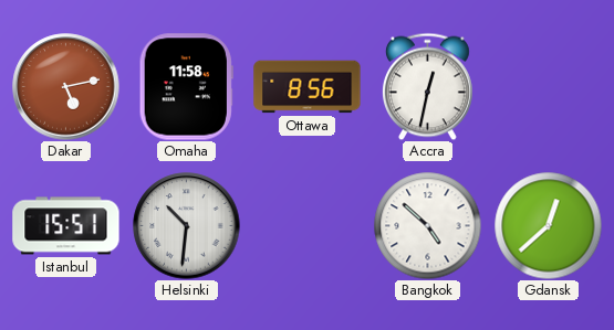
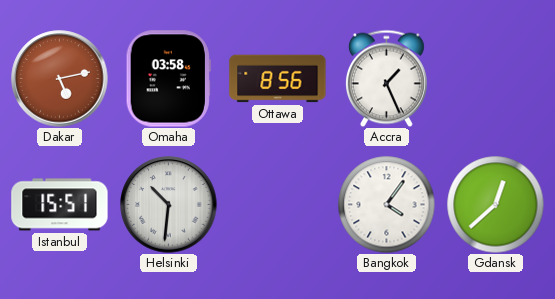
Omaha: 11:58 -> 03:58
Accra: 12:32 -> 1:26
Bangkok: 4:52 -> 4:06
